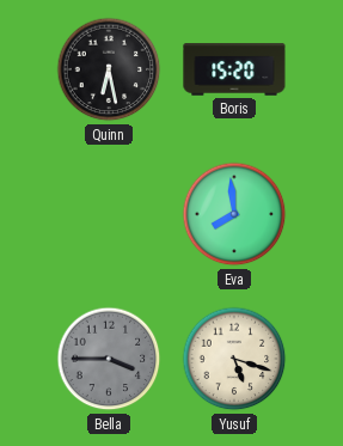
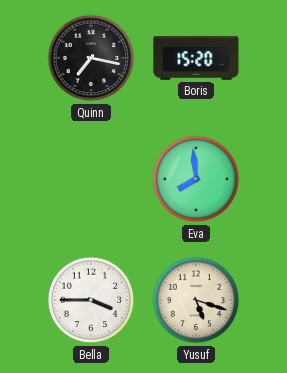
Quinn: 6:28 -> 7:17
Bella dial: grey -> white
